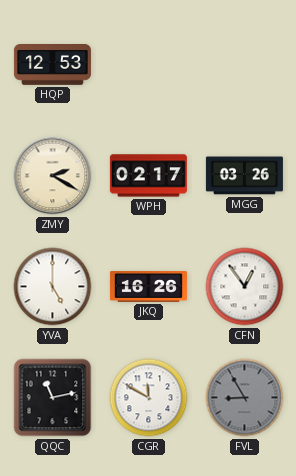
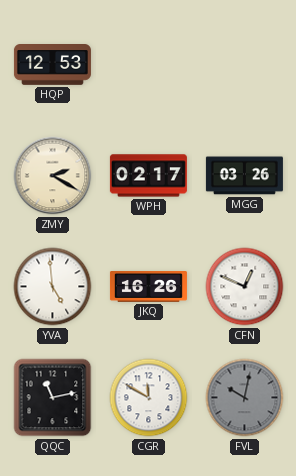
YVA: 5:00 -> 4:59
CFN: 12:54 -> 12:49
FVL: 8:55 -> 10:02
